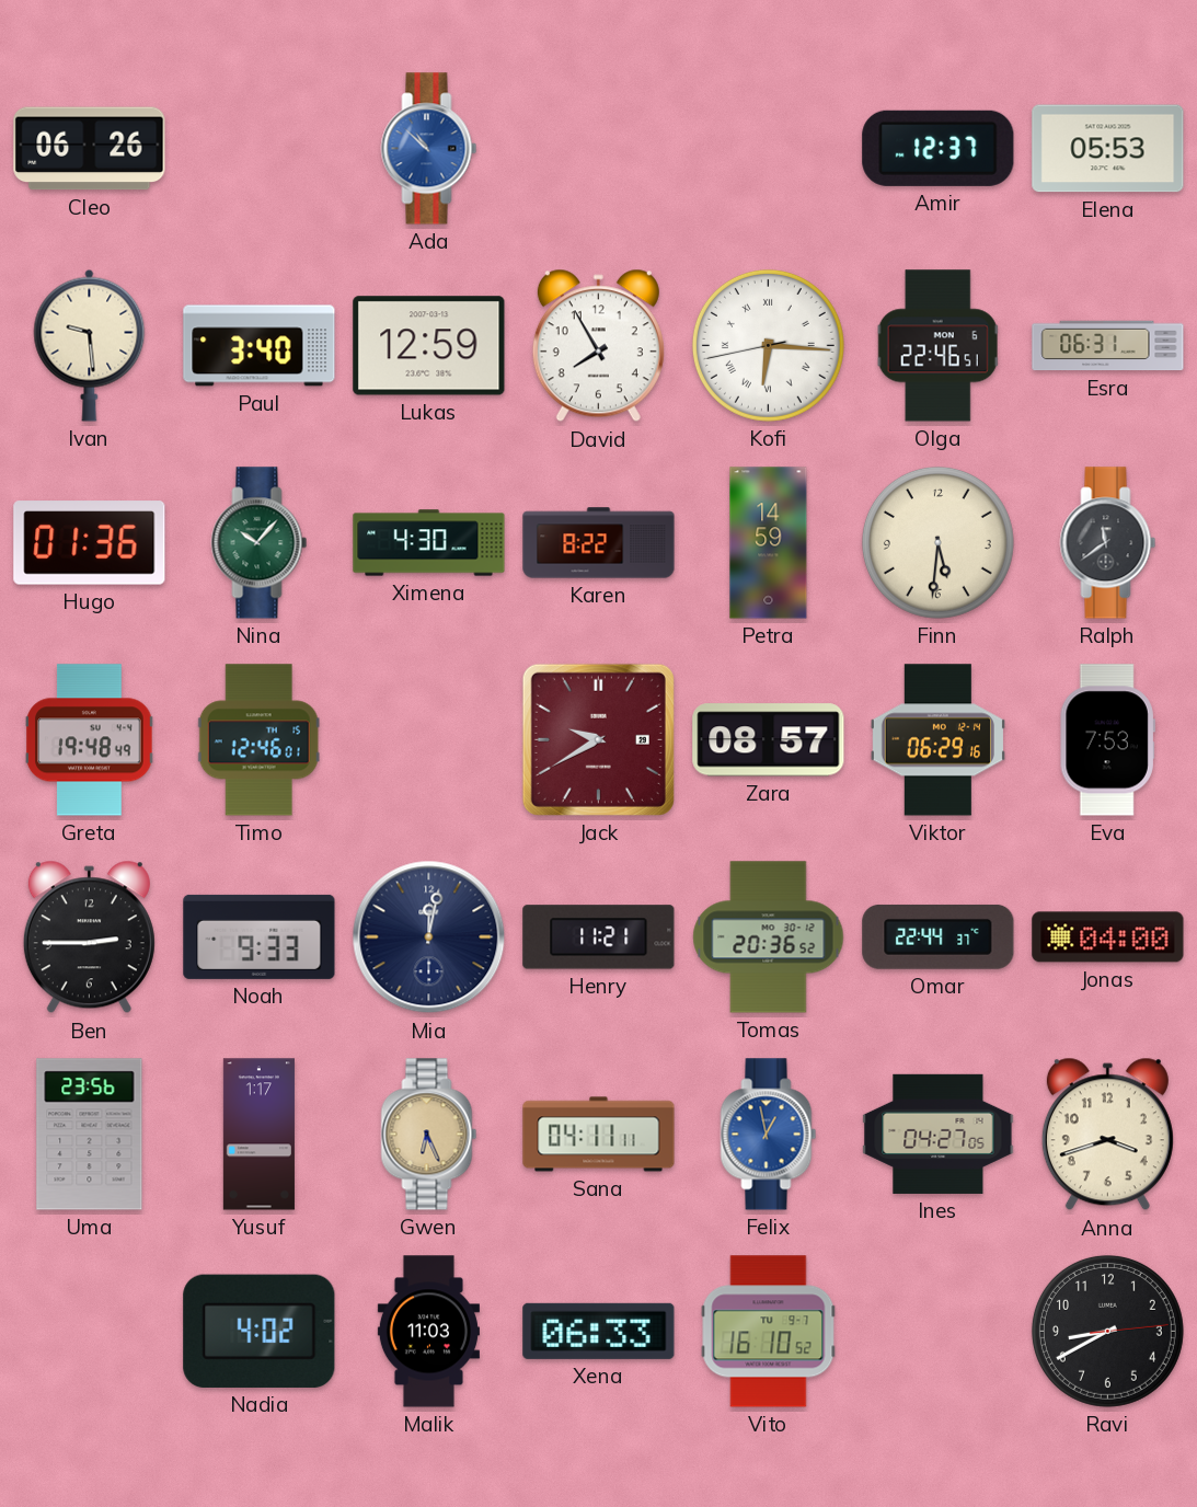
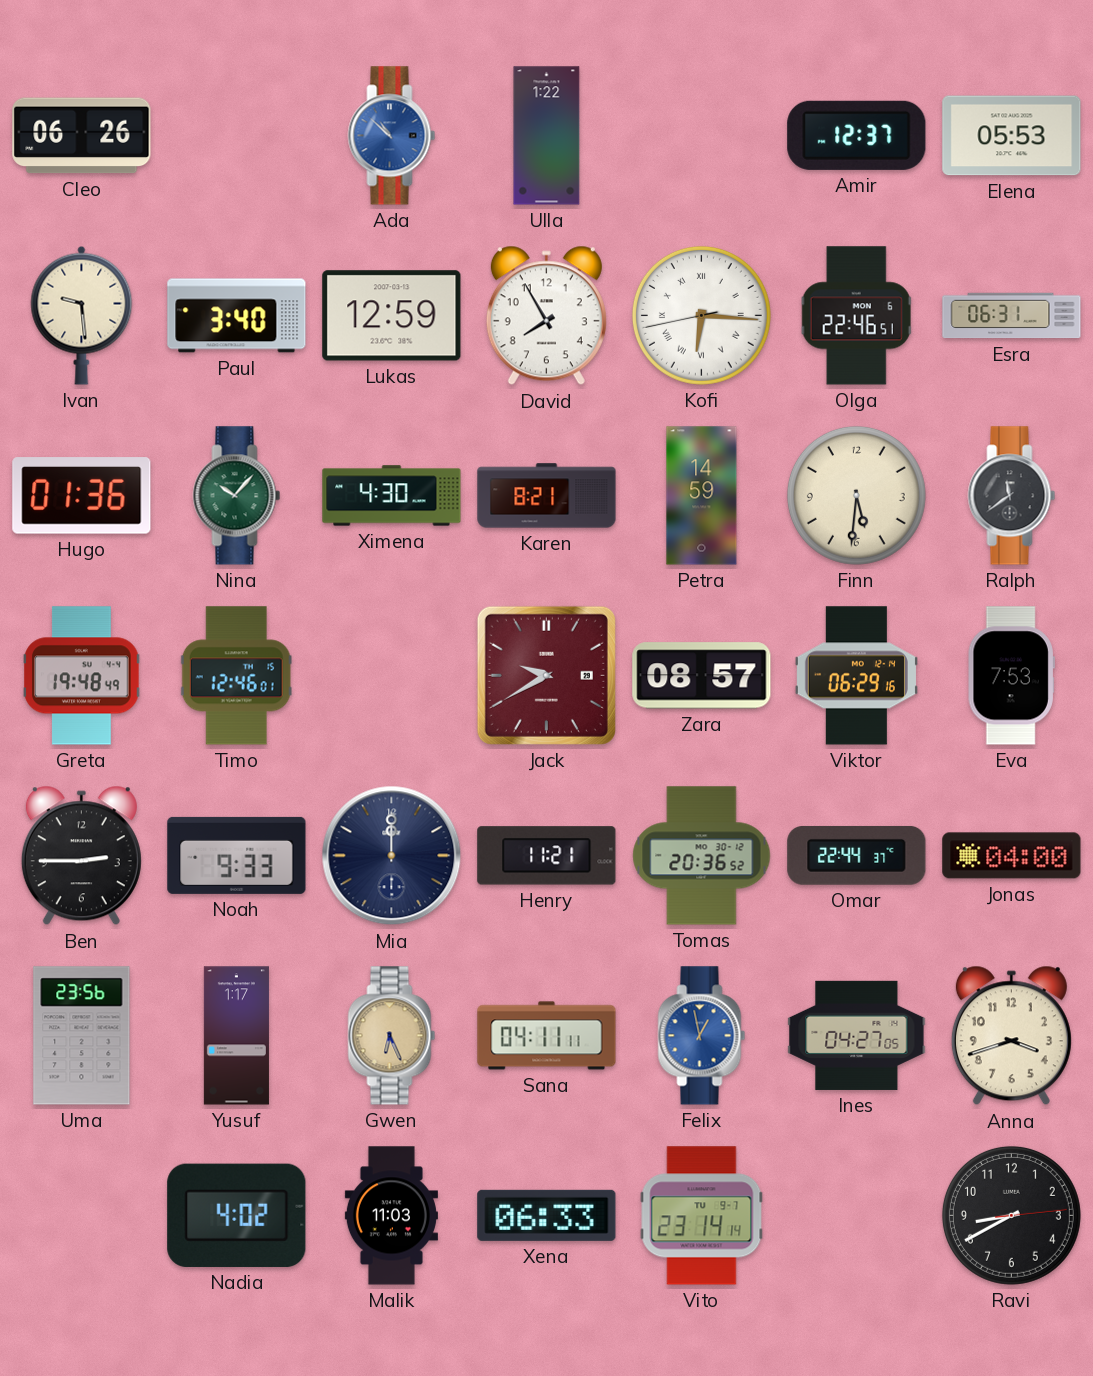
Ulla: none -> 1:22
Karen: 8:22 -> 8:21
Mia: 12:02 -> 12:00
Vito: 16:10 -> 23:14
